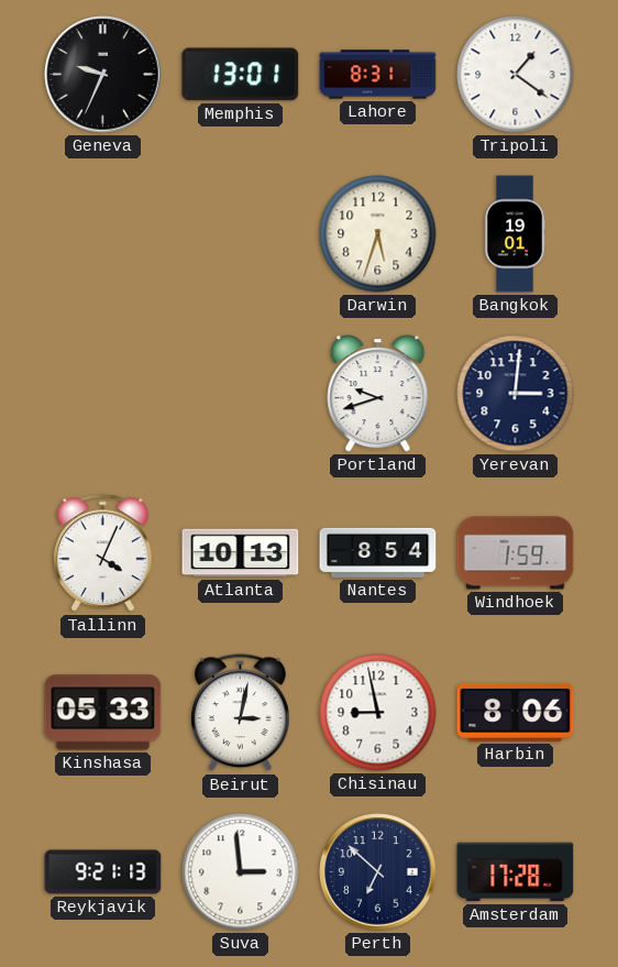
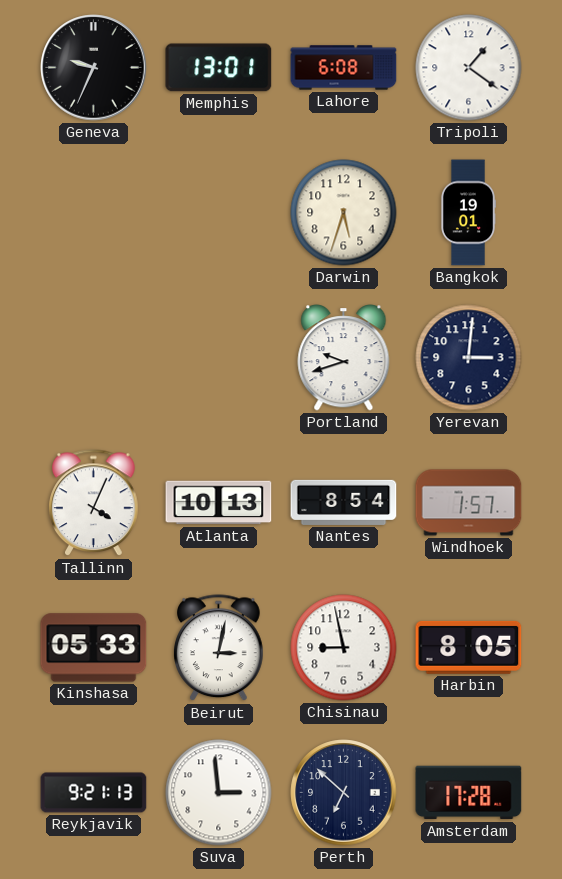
Lahore: 8:31 -> 6:08
Windhoek: 1:59 -> 1:57
Harbin: 8:06 -> 8:05
